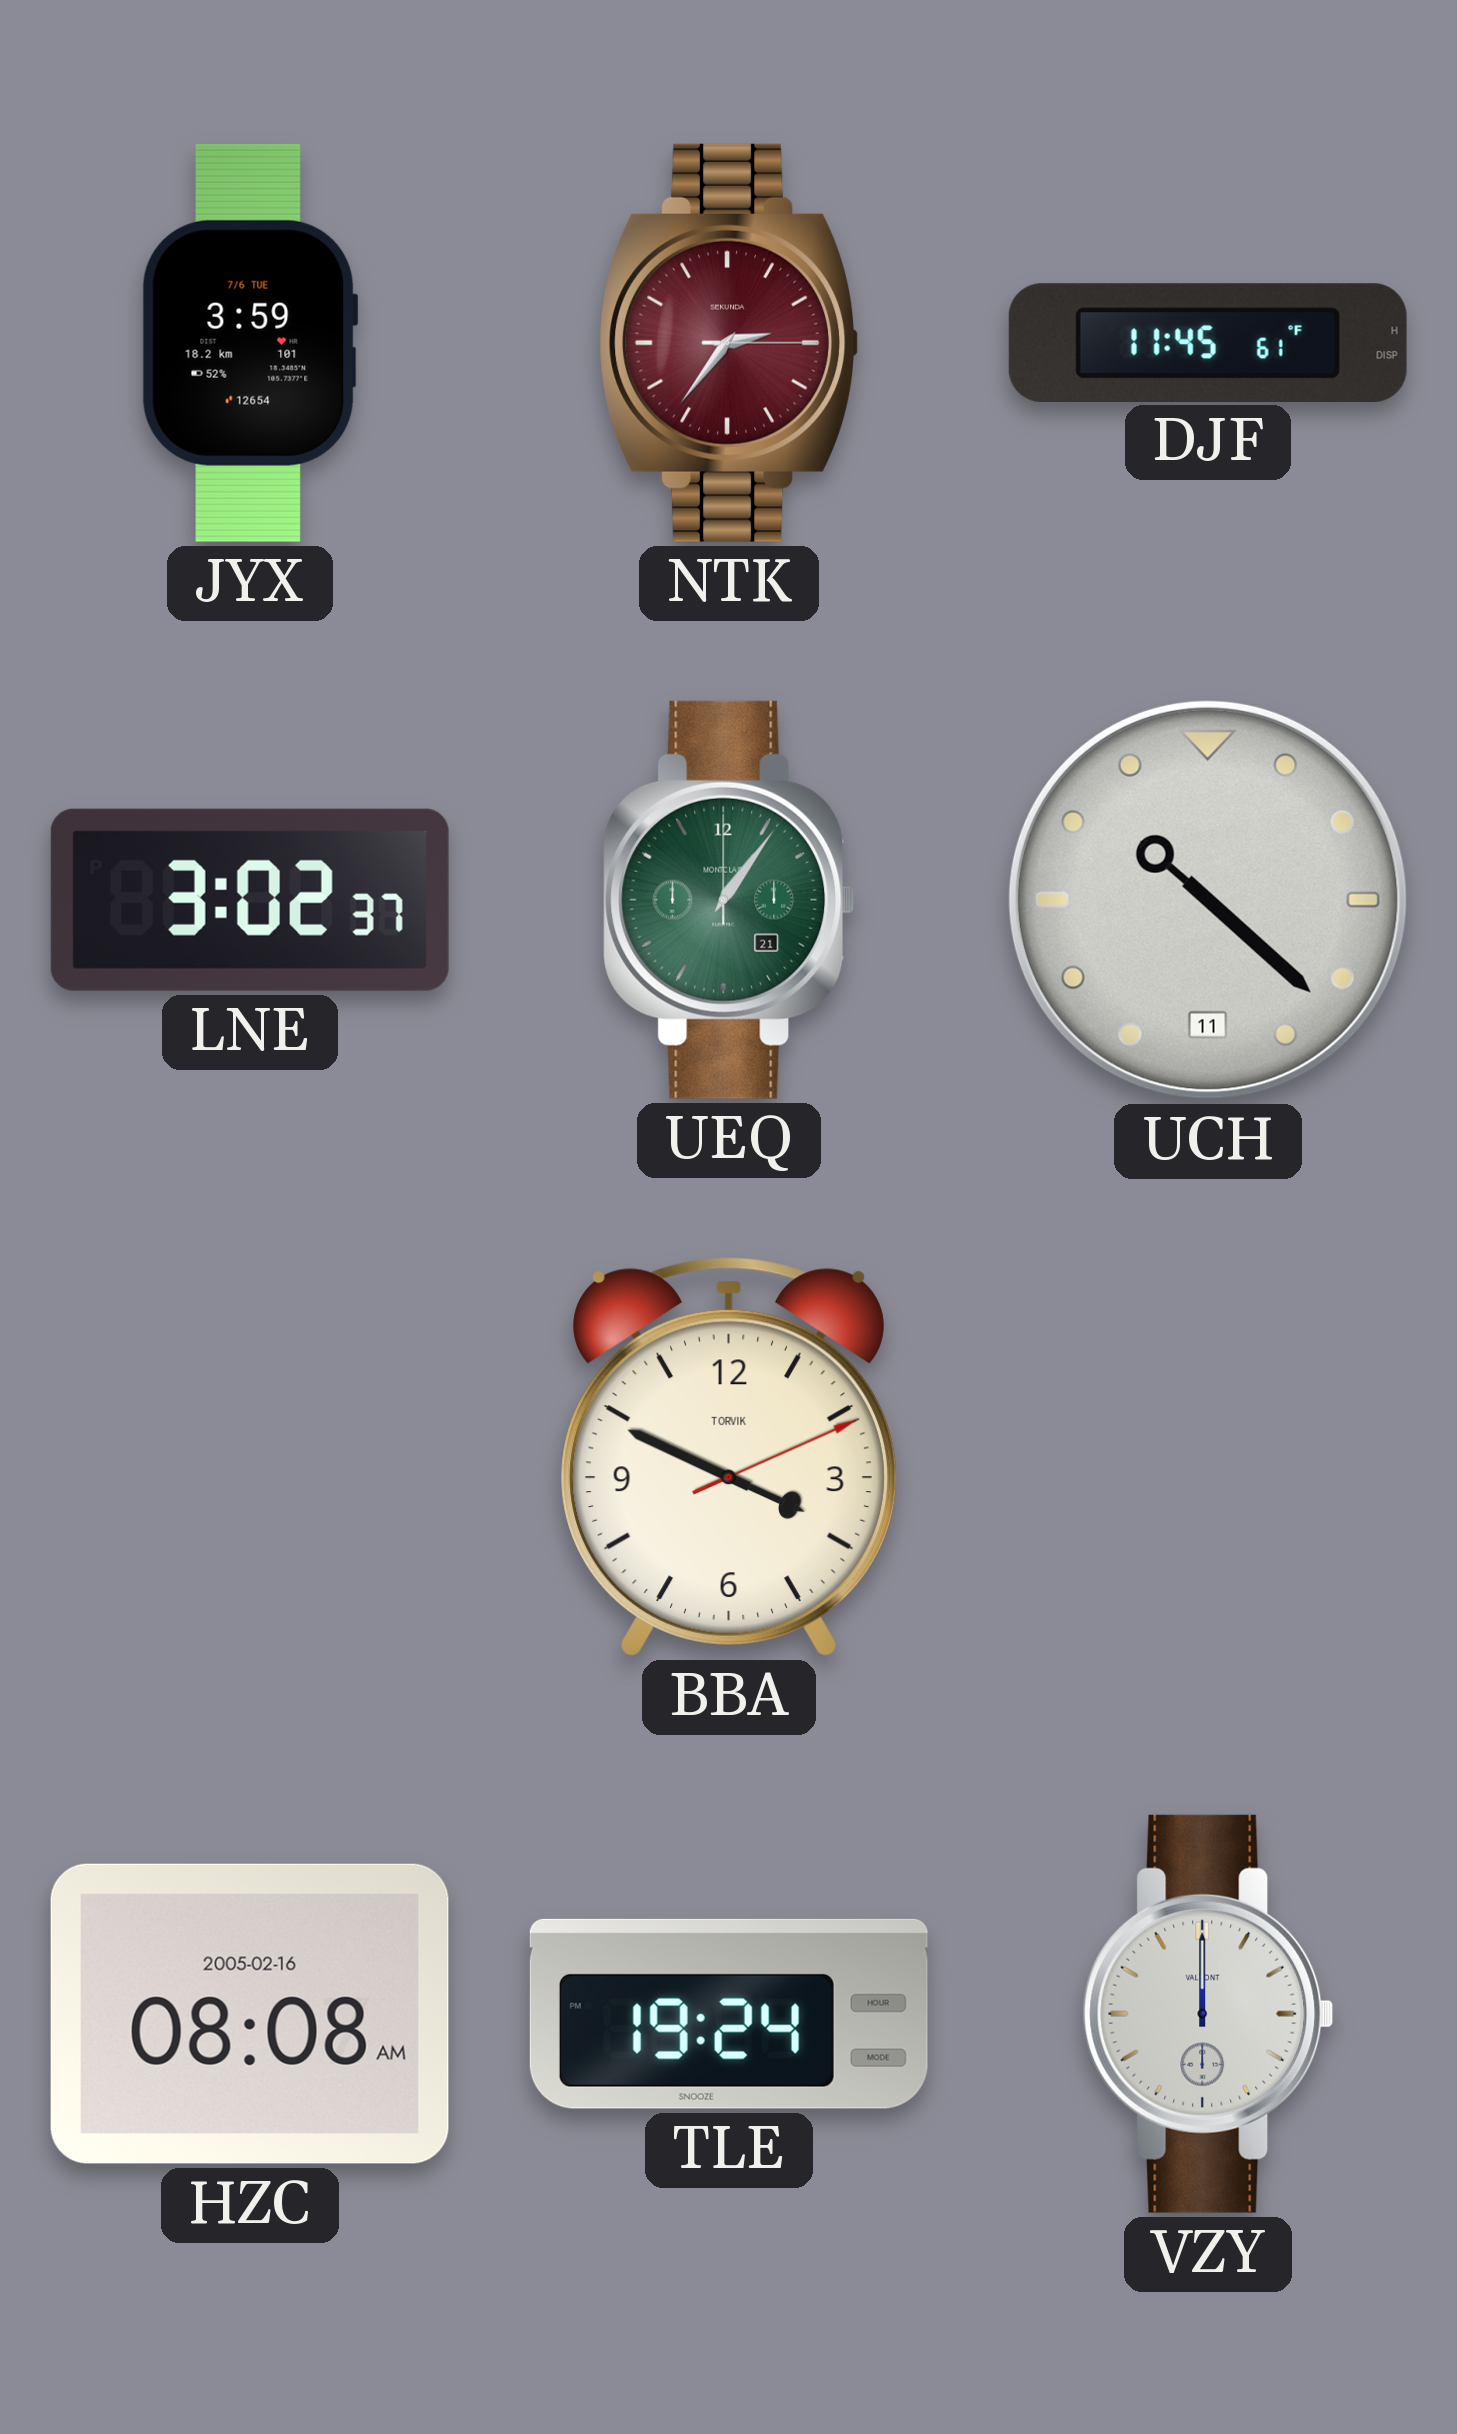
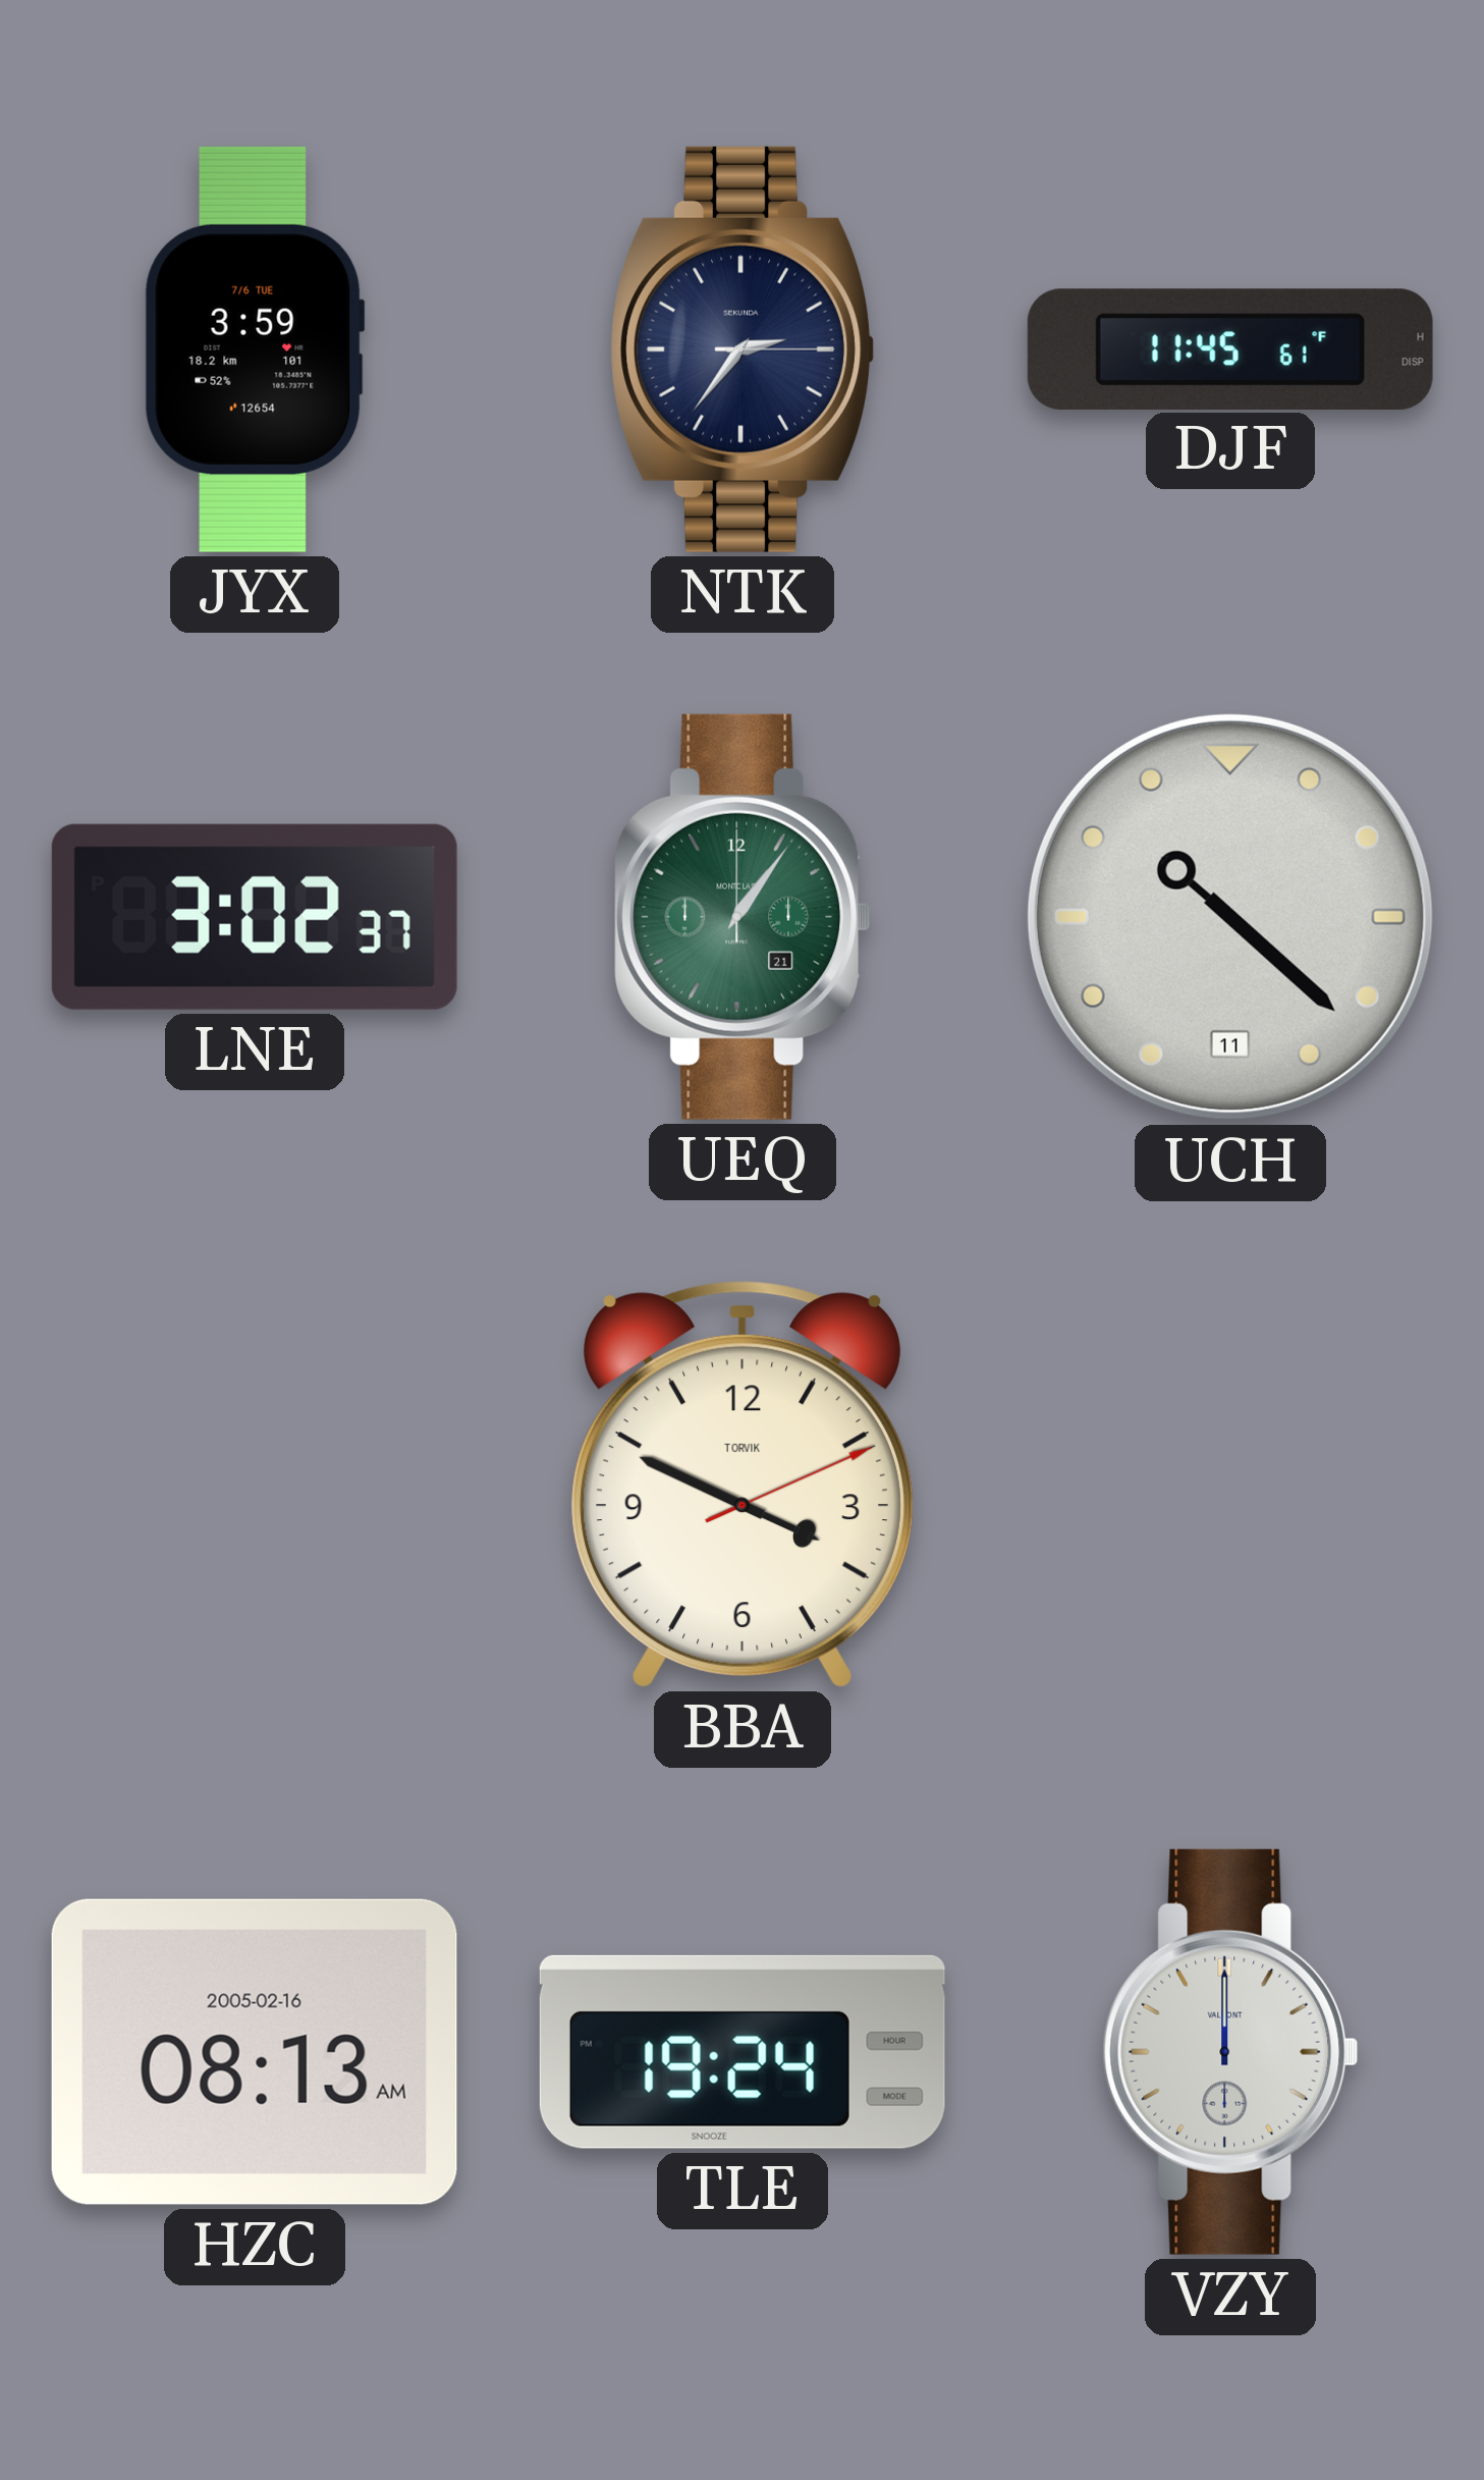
NTK dial: burgundy -> navy
HZC: 08:08 -> 08:13
